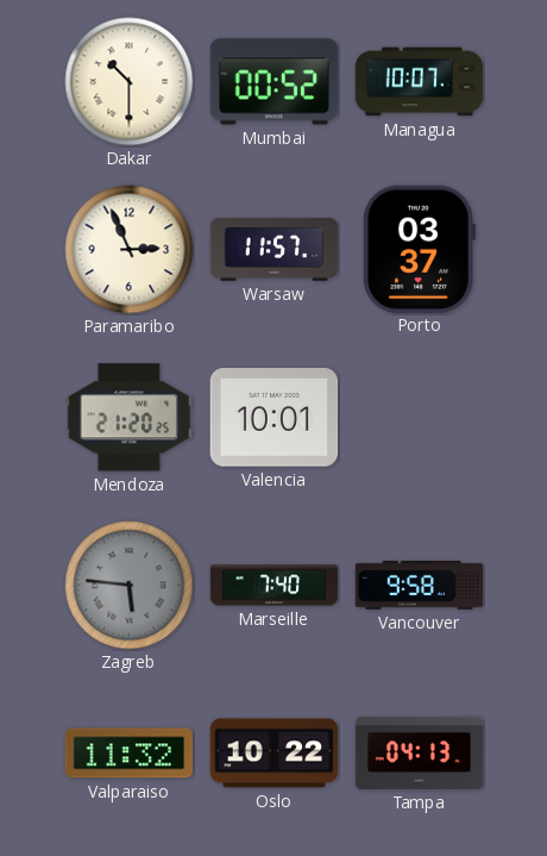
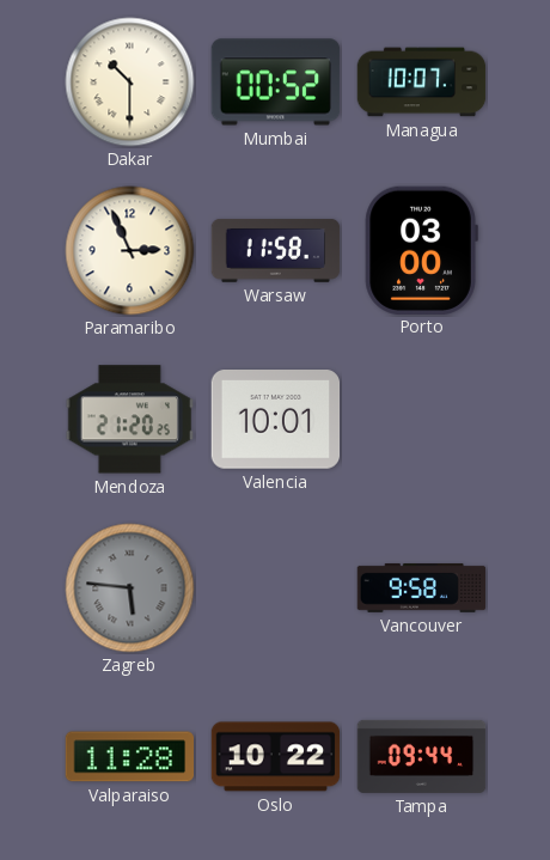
Warsaw: 11:57 -> 11:58
Porto: 03:37 -> 03:00
Marseille: 7:40 -> none
Valparaiso: 11:32 -> 11:28
Tampa: 04:13 -> 09:44
